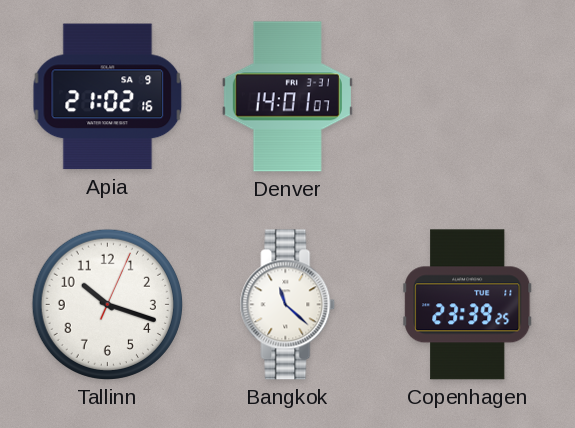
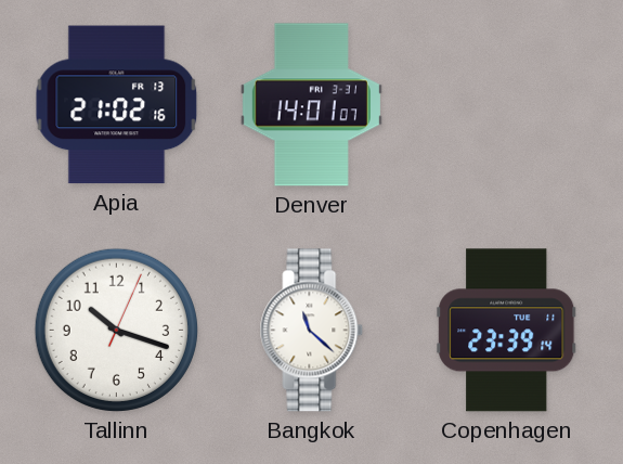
Apia date: SA 9 -> FR 13
Copenhagen: 23:39:25 -> 23:39:14
